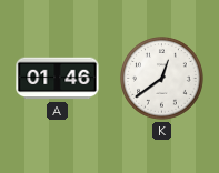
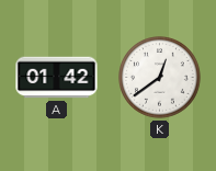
A: 01:46 -> 01:42
